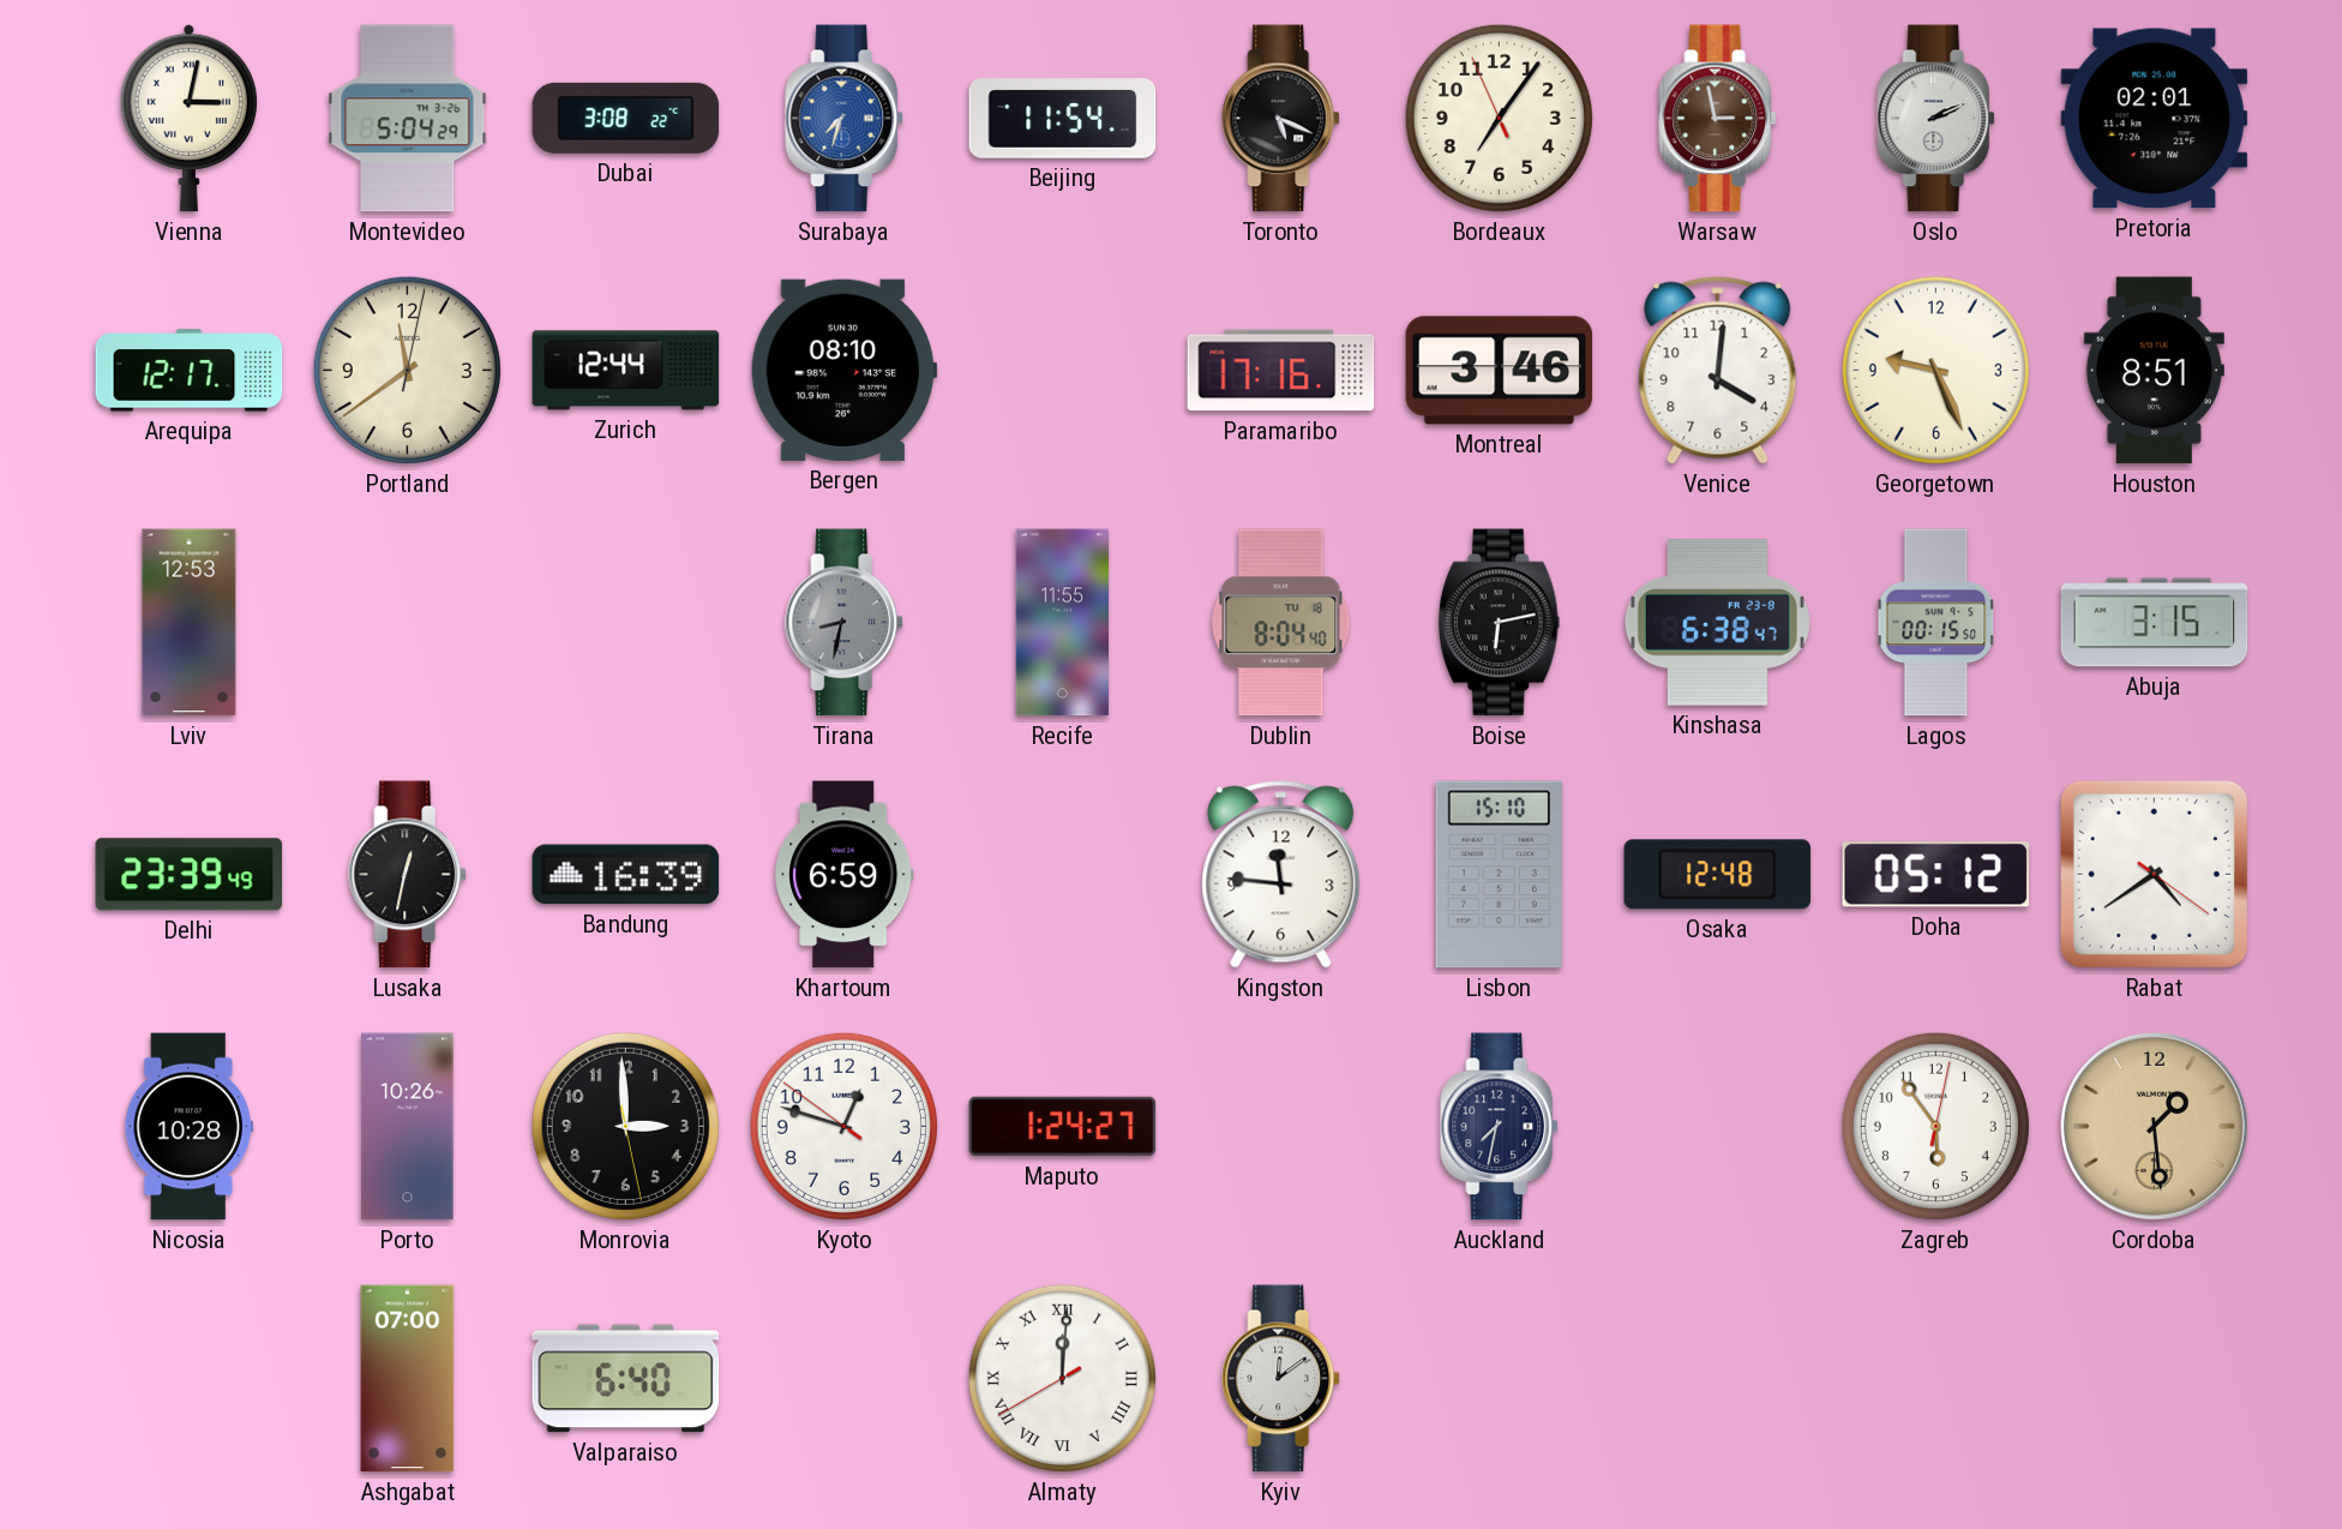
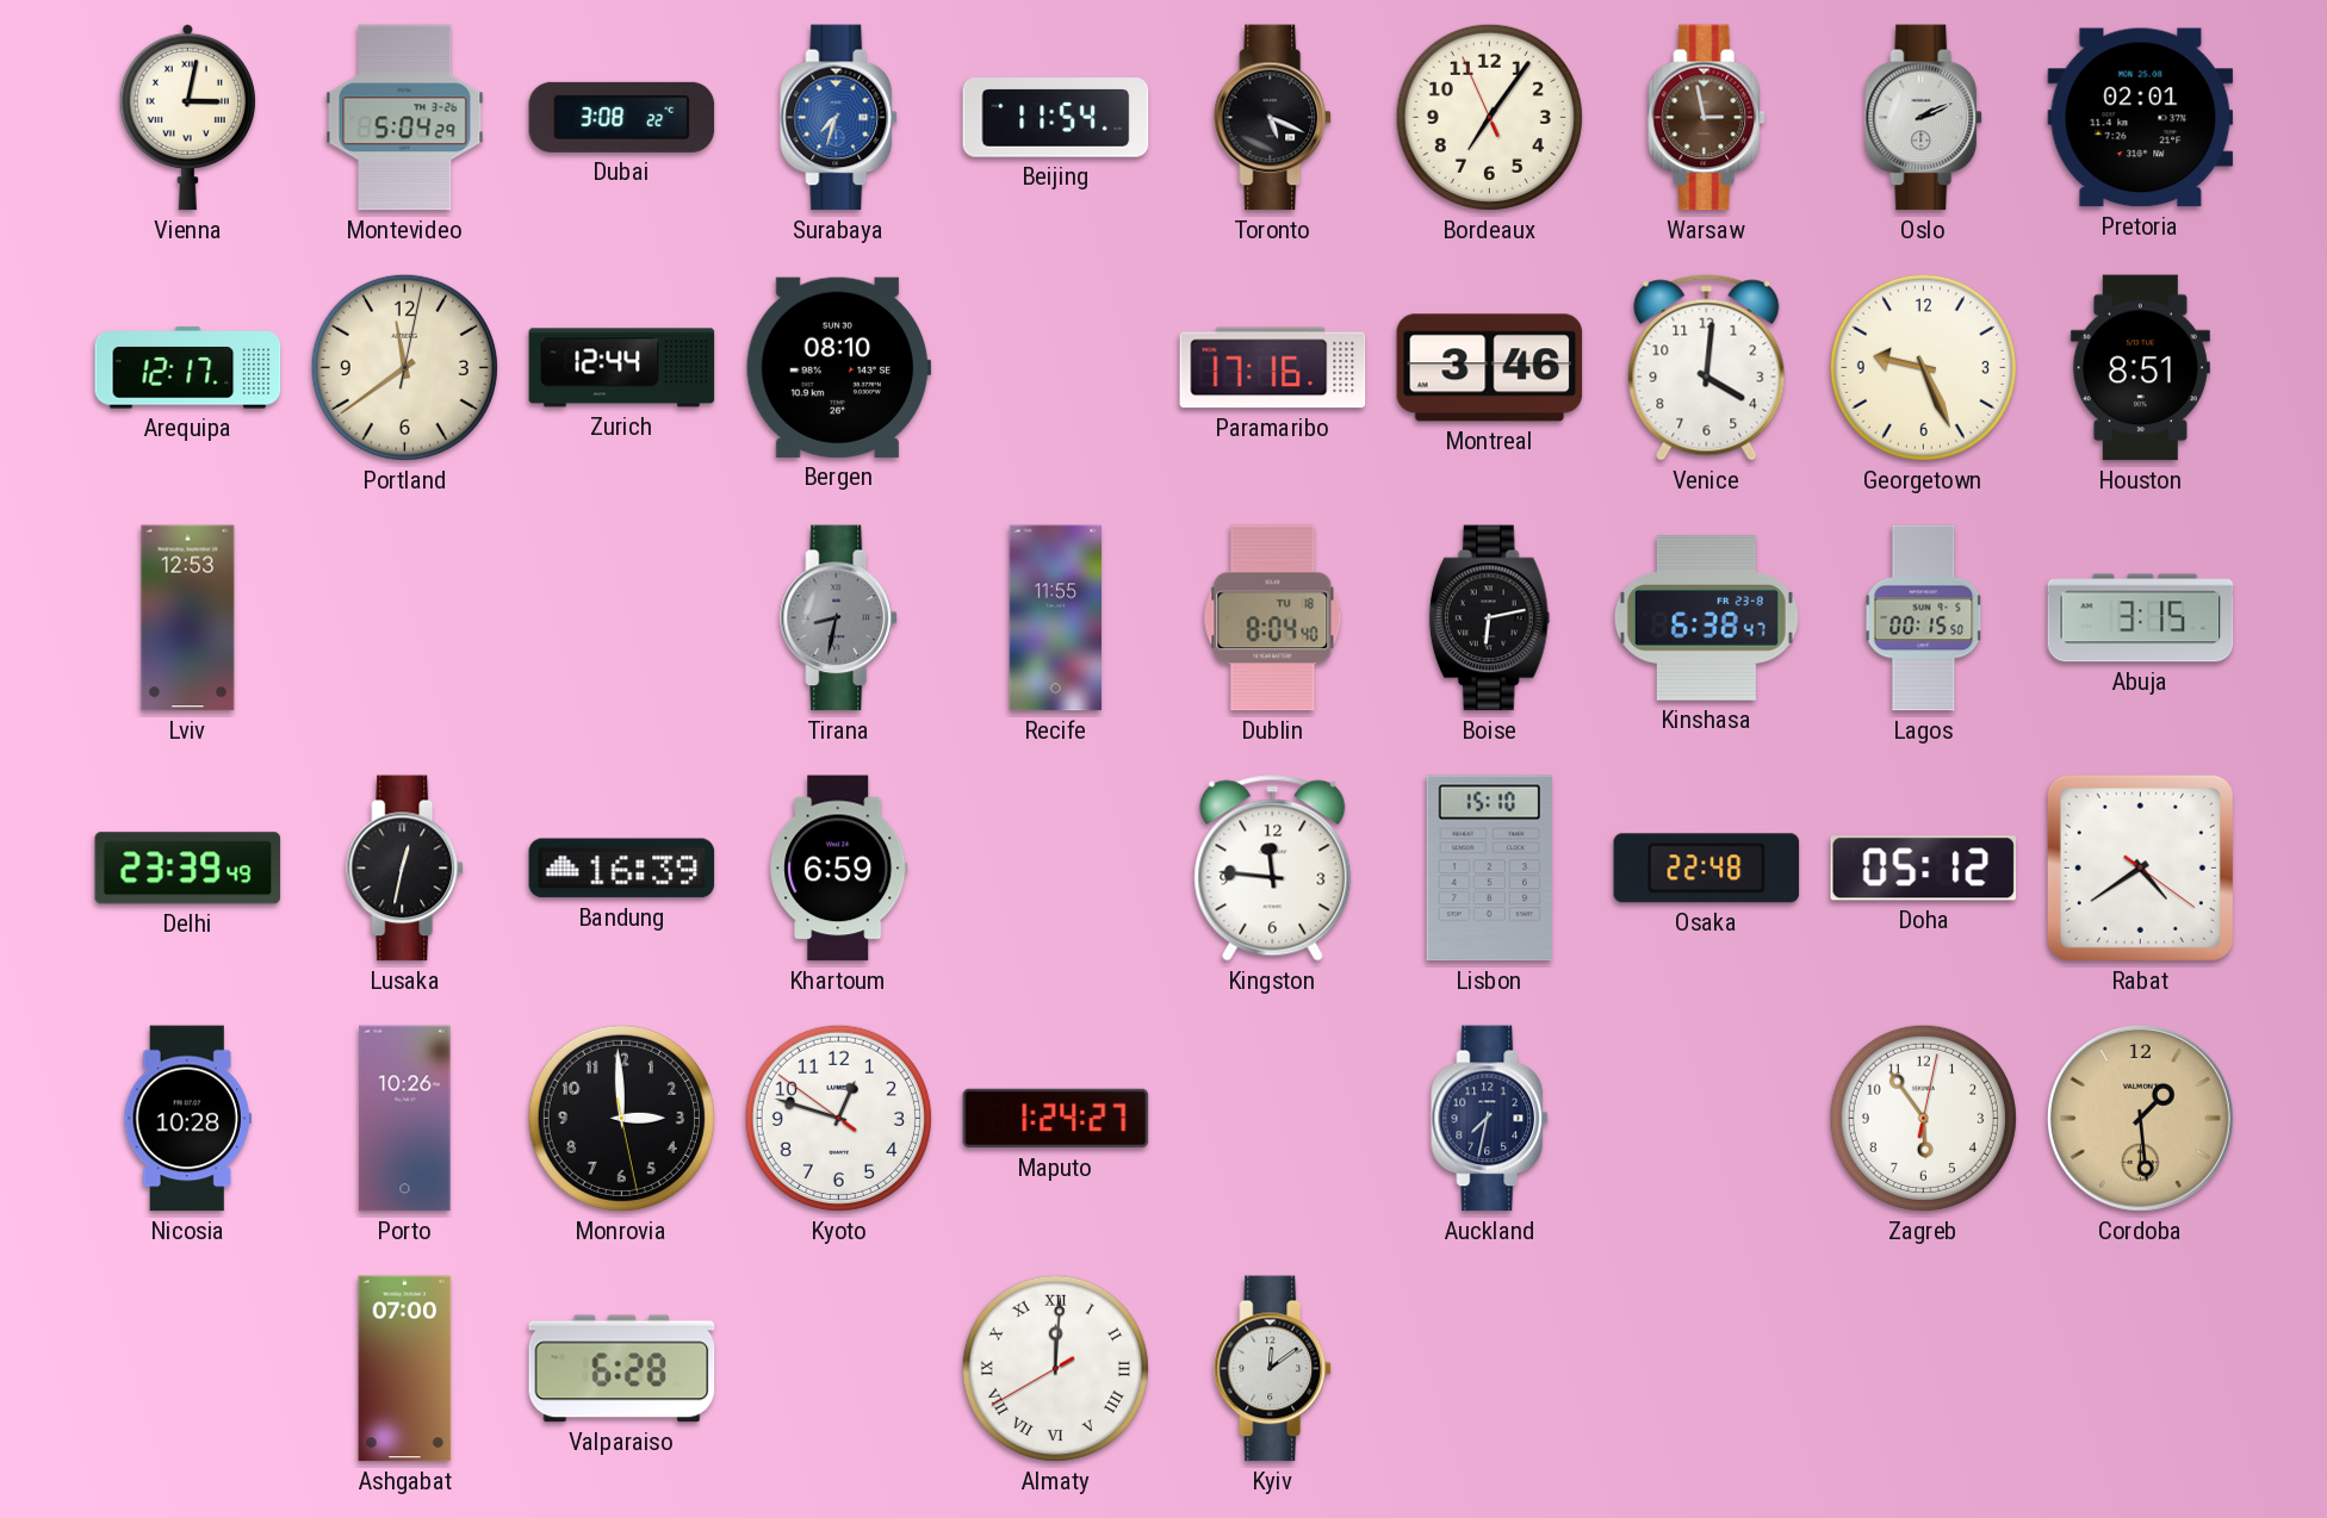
Osaka: 12:48 -> 22:48
Valparaiso: 6:40 -> 6:28
